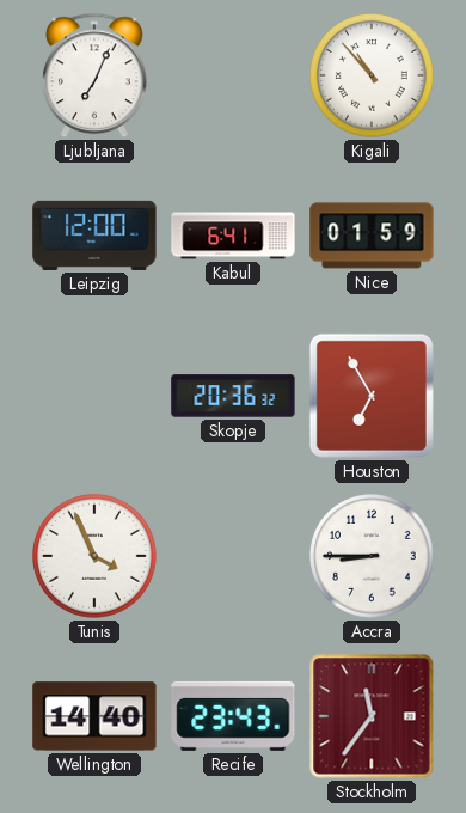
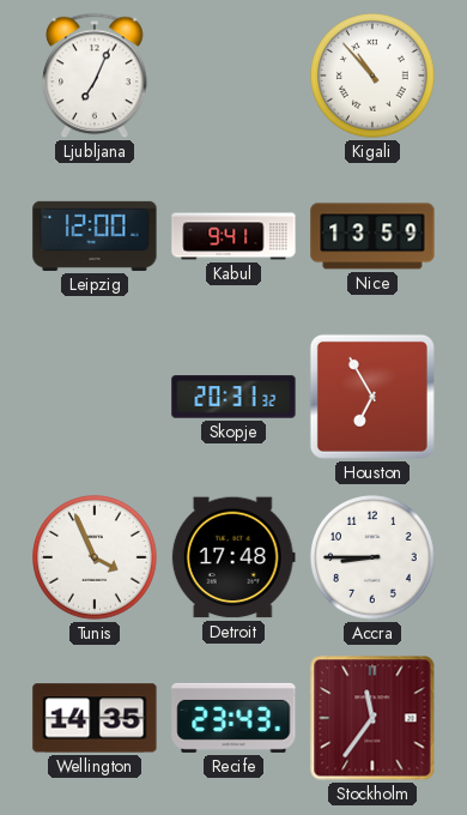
Kabul: 6:41 -> 9:41
Nice: 01:59 -> 13:59
Skopje: 20:36 -> 20:31
Detroit: none -> 17:48
Wellington: 14:40 -> 14:35
